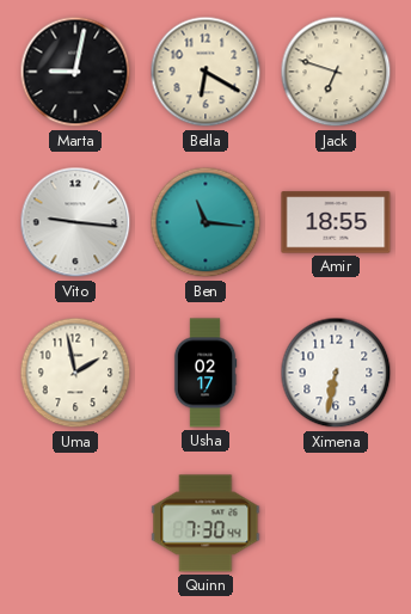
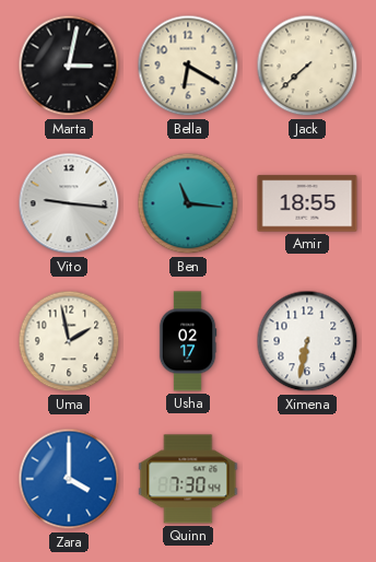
Marta: 9:02 -> 3:02
Jack: 6:48 -> 7:38
Zara: none -> 4:00
